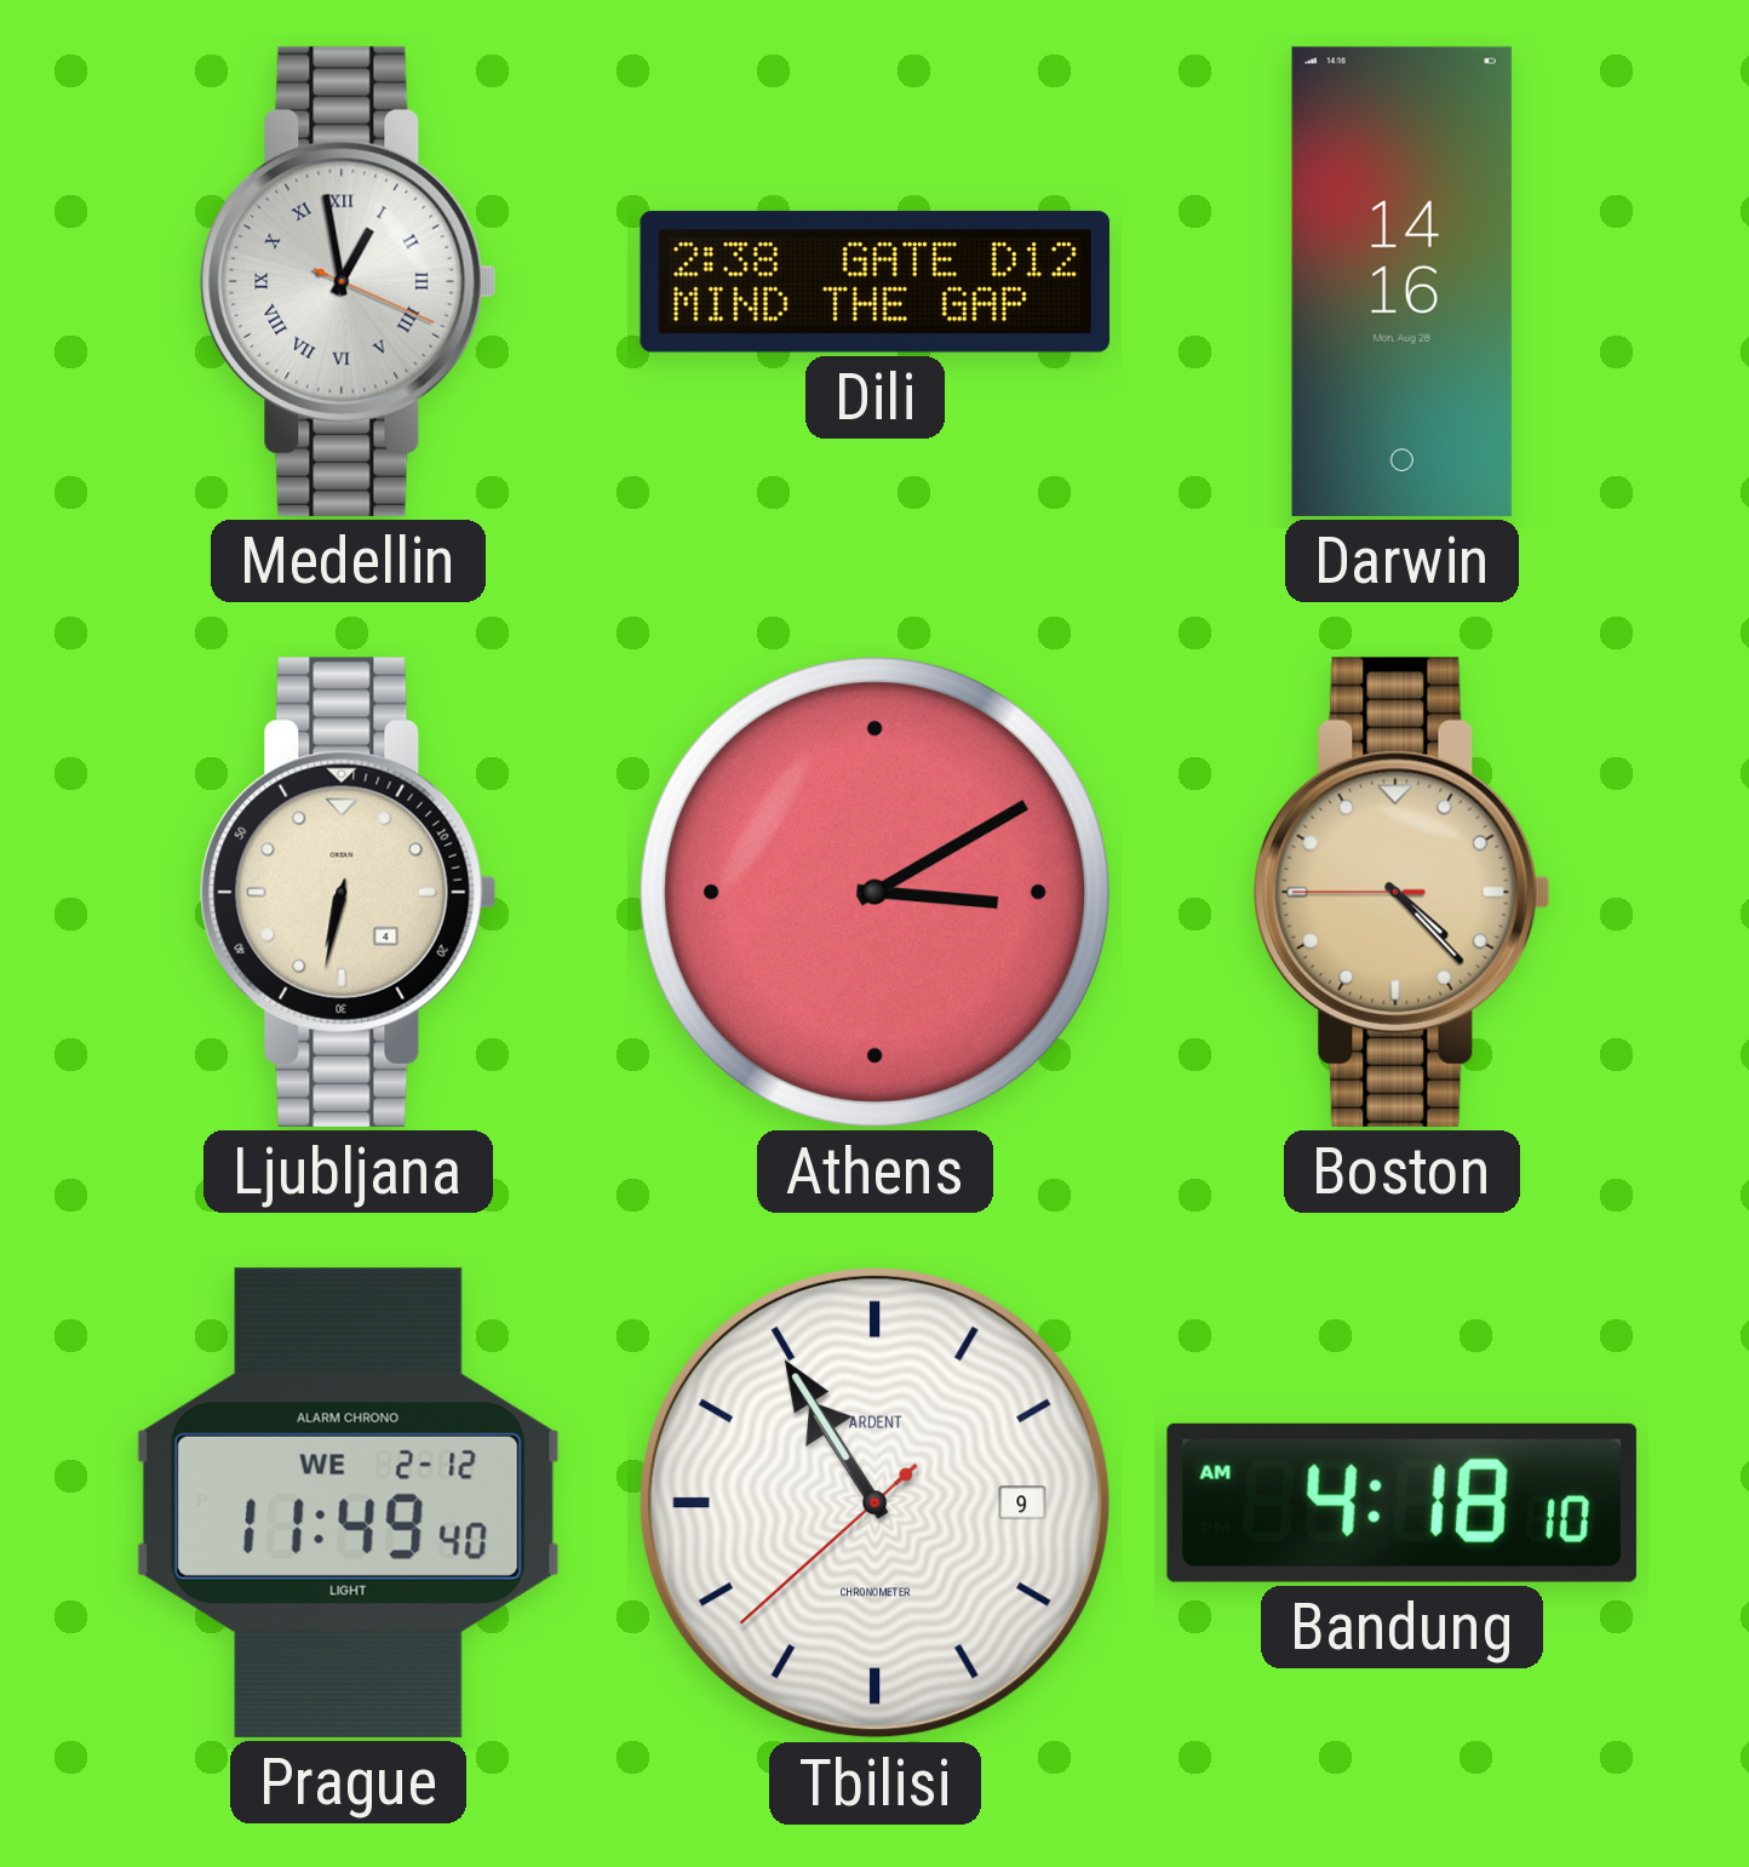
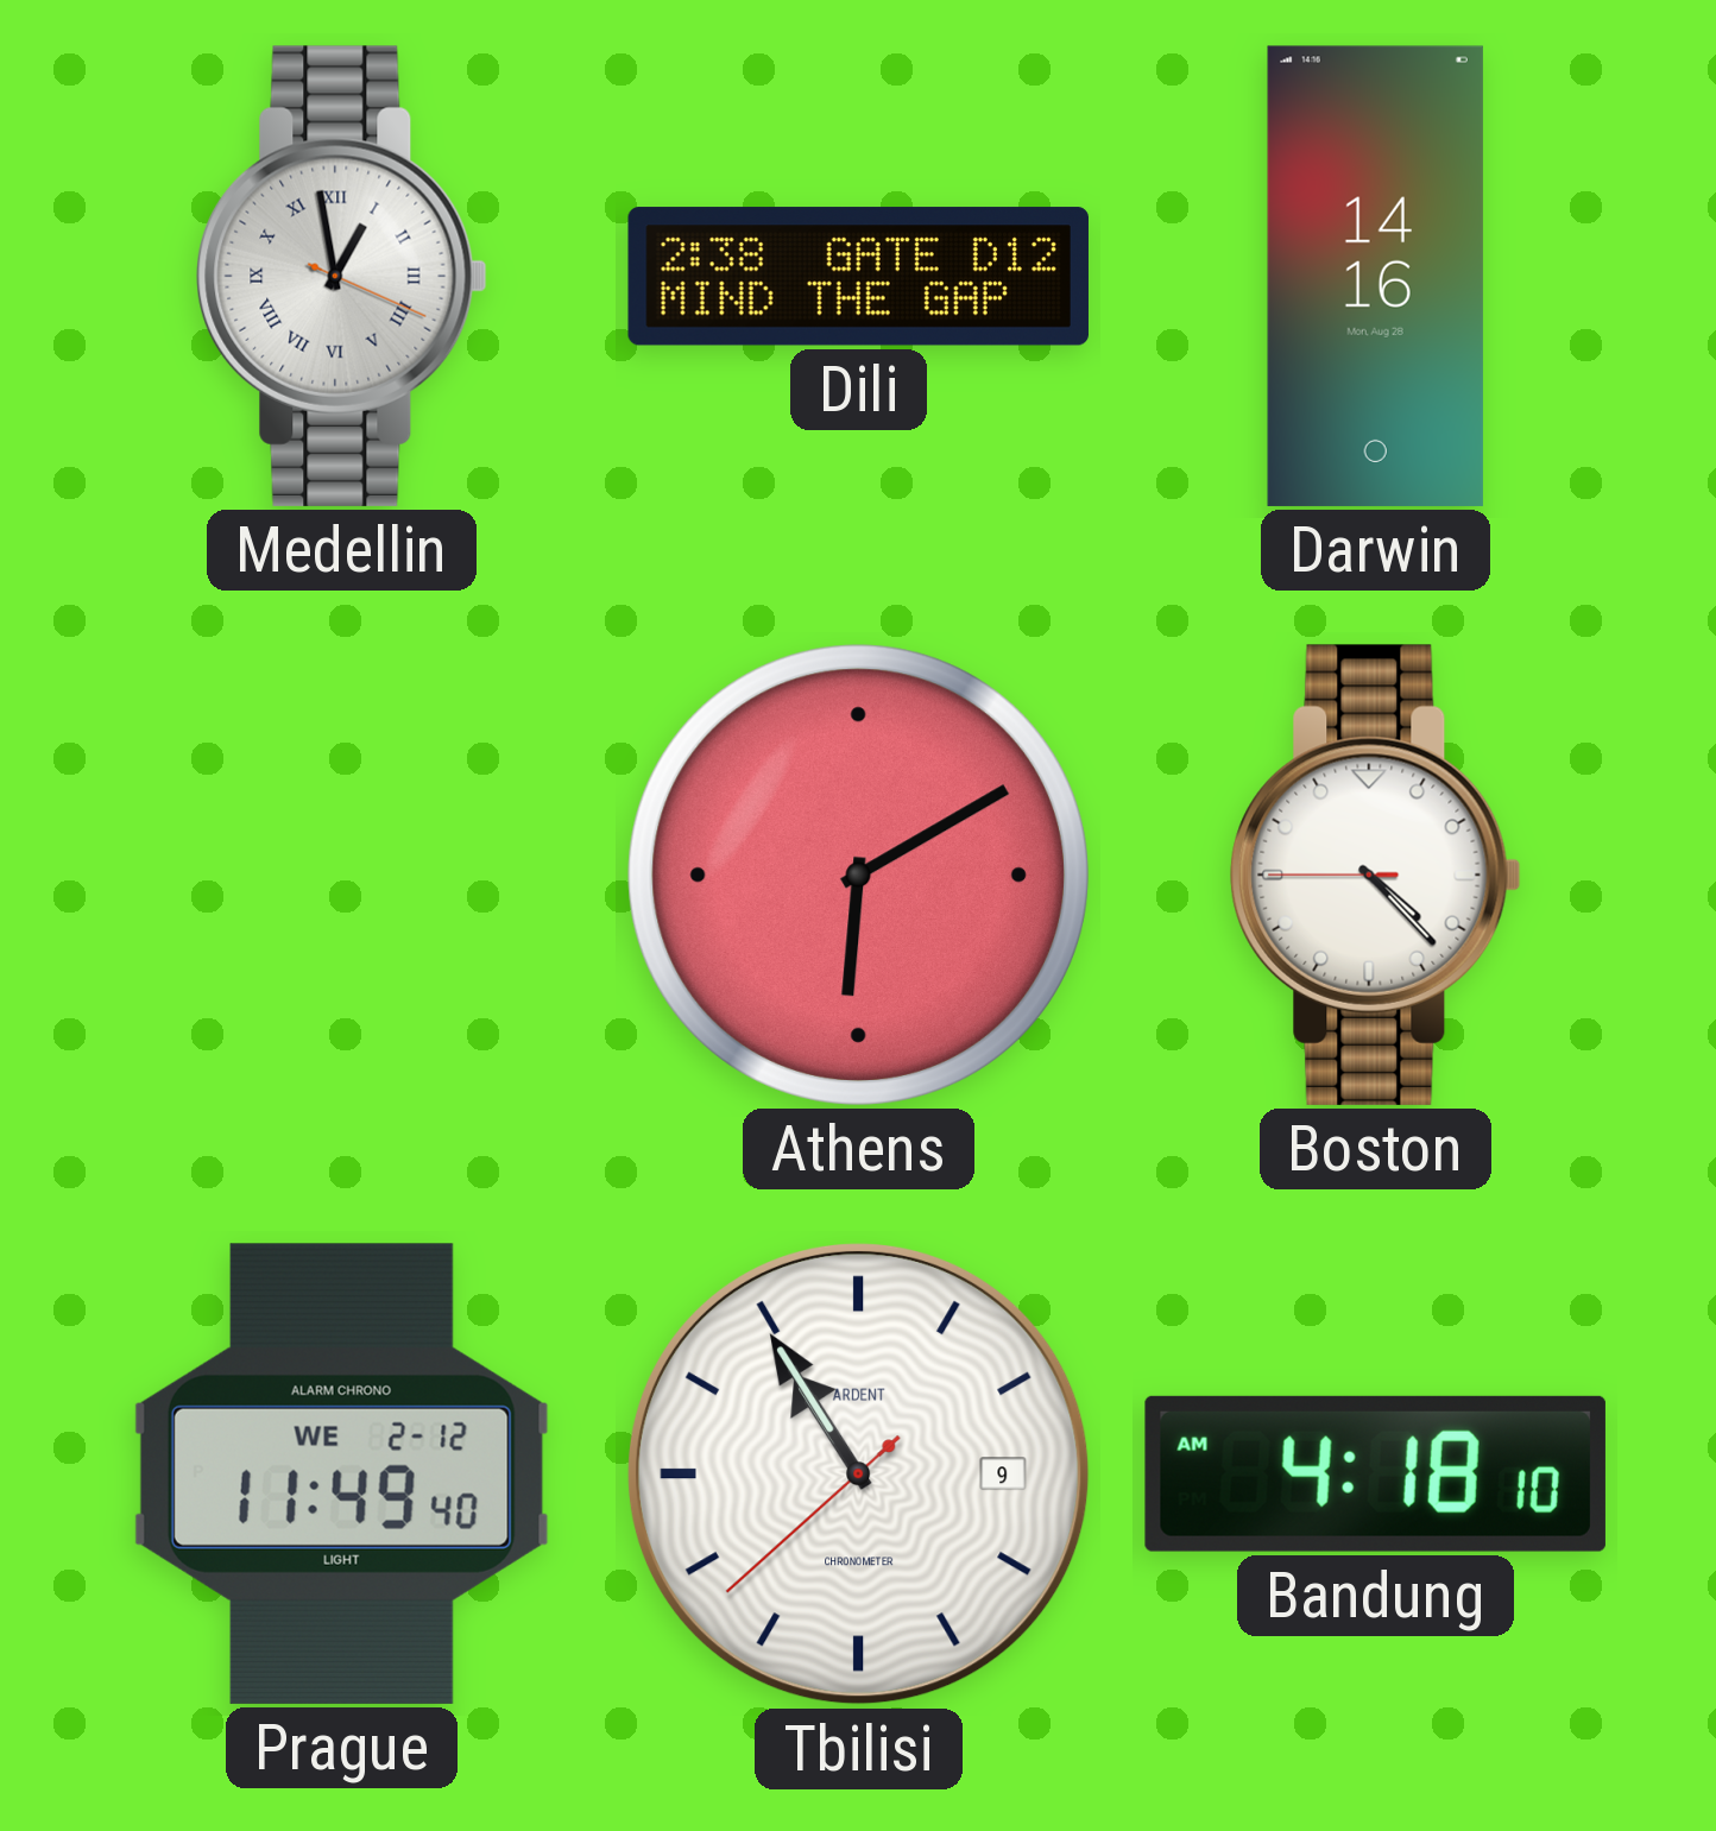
Ljubljana: 6:32 -> none
Athens: 3:10 -> 6:10
Boston dial: champagne -> white
